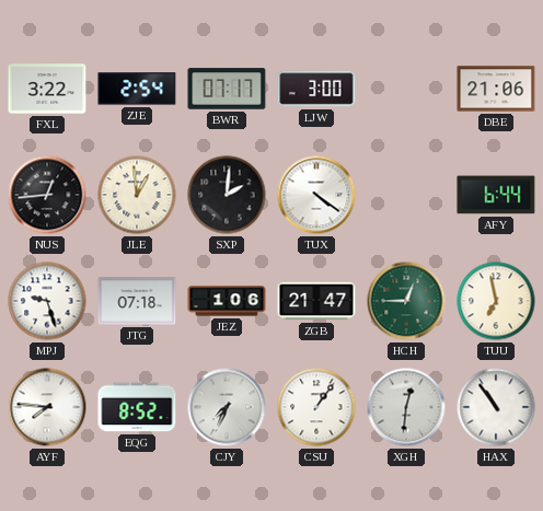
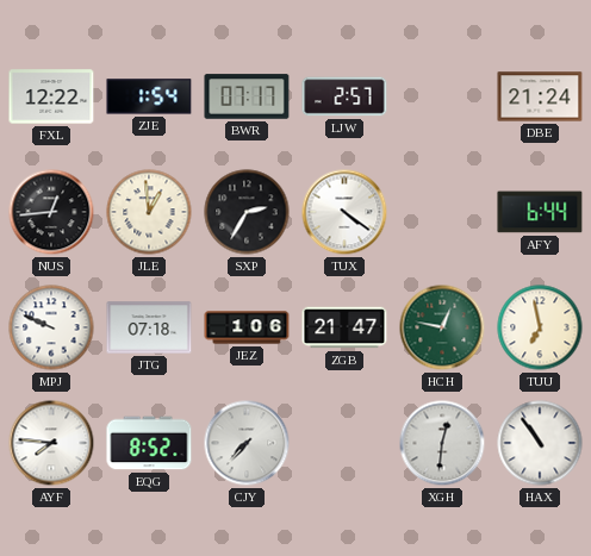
FXL: 3:22 -> 12:22
ZJE: 2:54 -> 1:54
LJW: 3:00 -> 2:57
DBE: 21:06 -> 21:24
SXP: 2:01 -> 2:35
MPJ: 9:27 -> 9:49
HCH: 12:45 -> 12:47
CJY: 7:34 -> 7:37
CSU: 1:06 -> none
